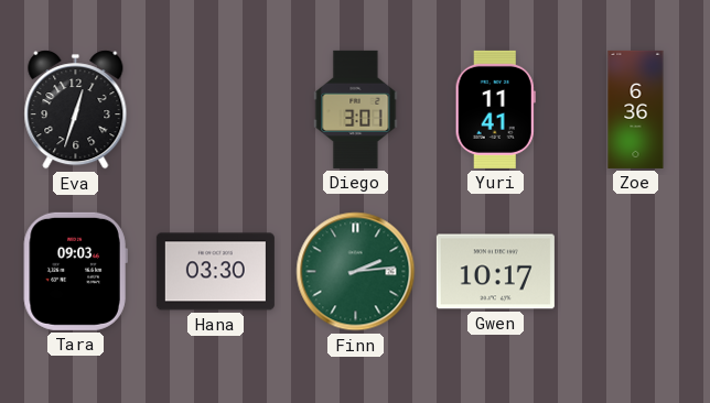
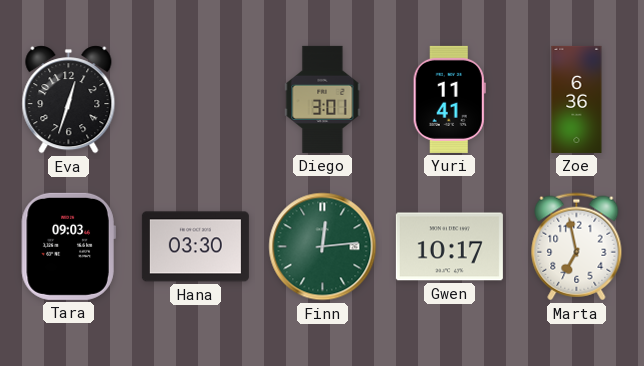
Finn: 2:14 -> 12:14
Marta: none -> 6:58
